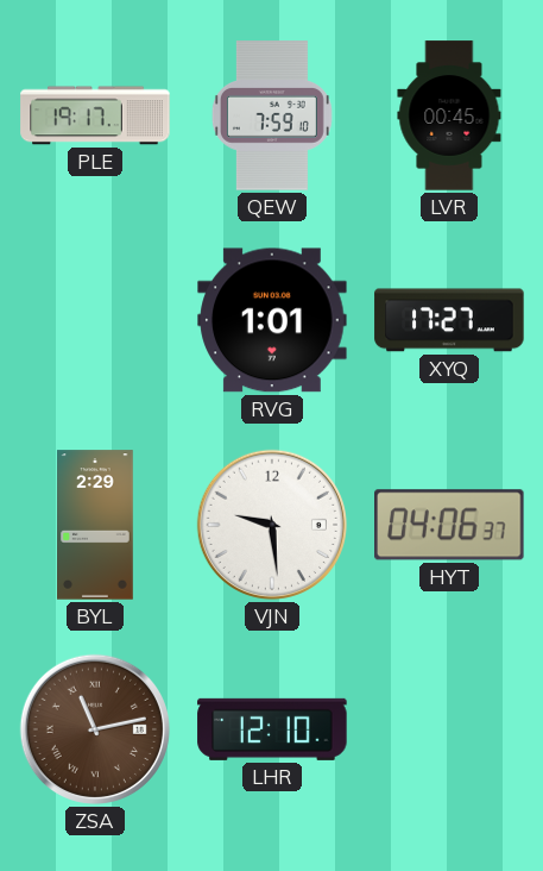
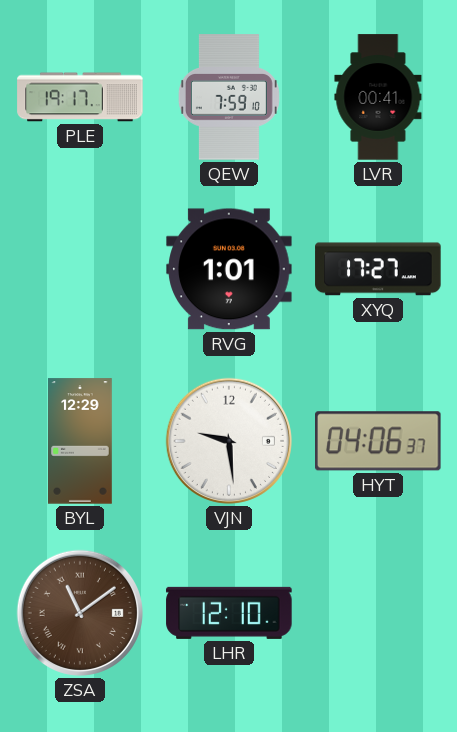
LVR: 00:45 -> 00:41
BYL: 2:29 -> 12:29
ZSA: 11:13 -> 11:09
